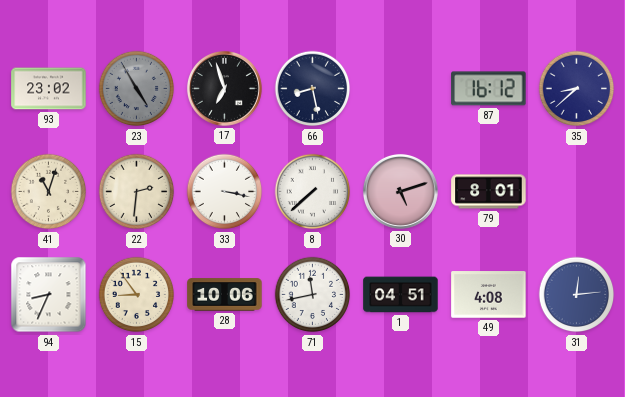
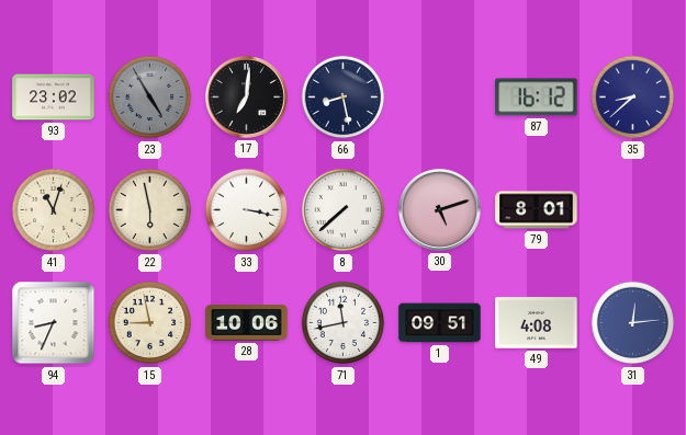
17: 6:57 -> 7:01
22: 2:31 -> 5:58
15: 8:54 -> 8:58
1: 04:51 -> 09:51
